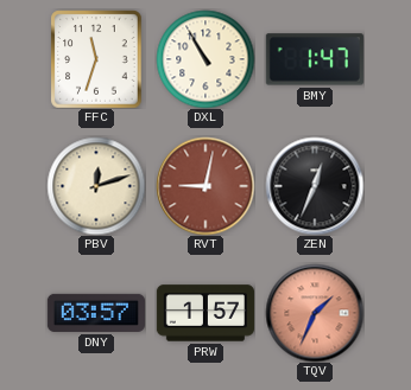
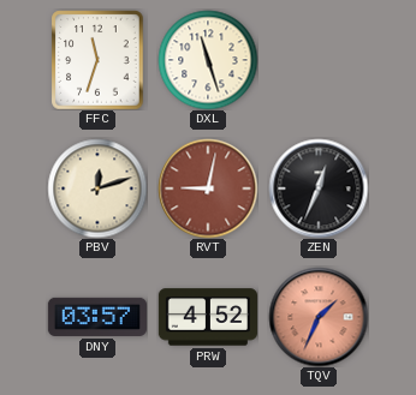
DXL: 10:55 -> 11:27
BMY: 1:47 -> none
PRW: 1:57 -> 4:52
